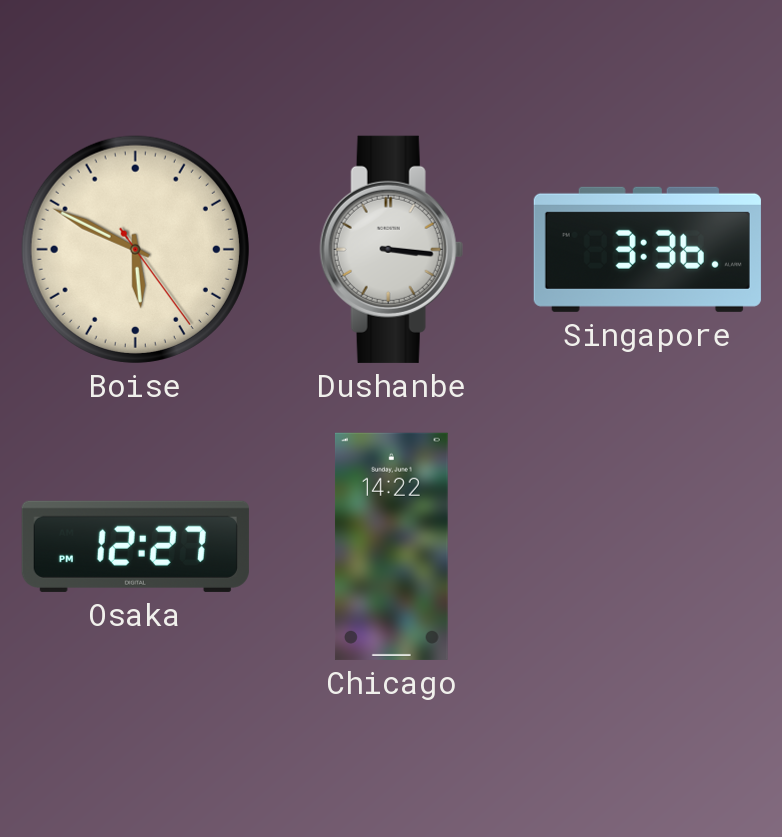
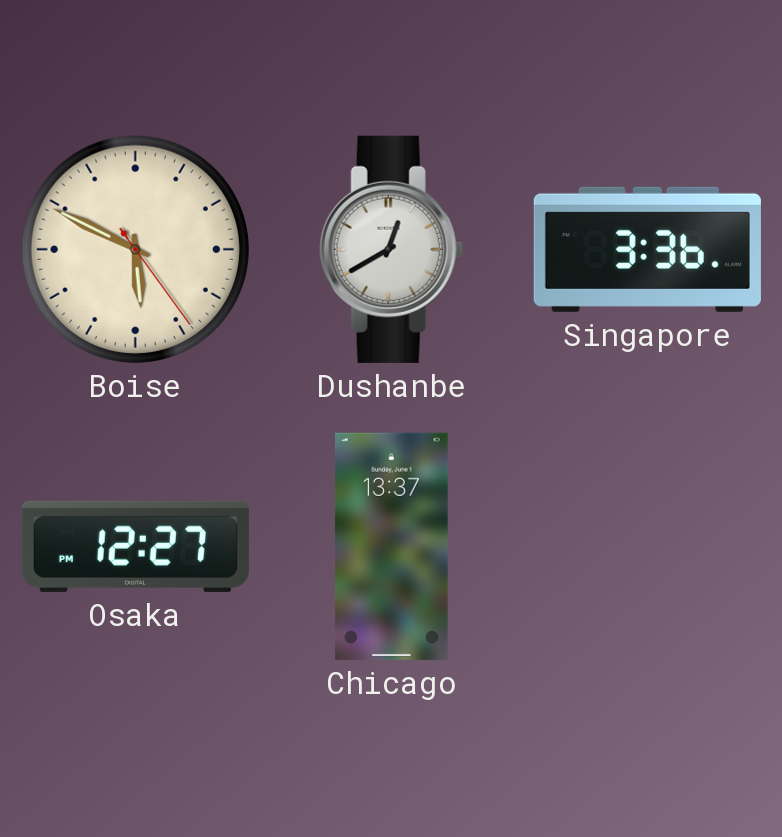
Dushanbe: 3:16 -> 12:40
Chicago: 14:22 -> 13:37
